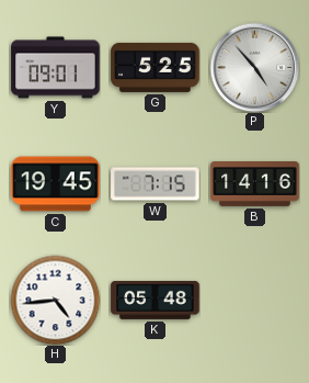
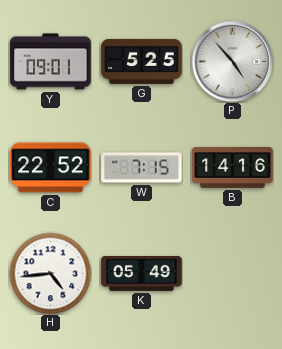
C: 19:45 -> 22:52
K: 05:48 -> 05:49
